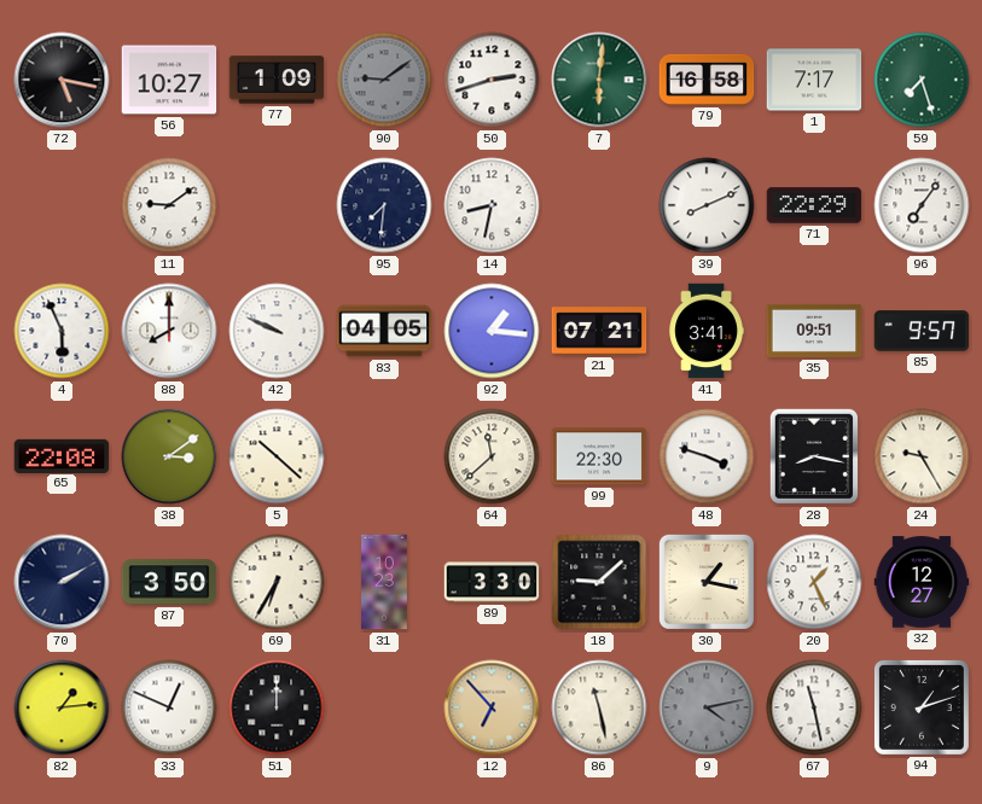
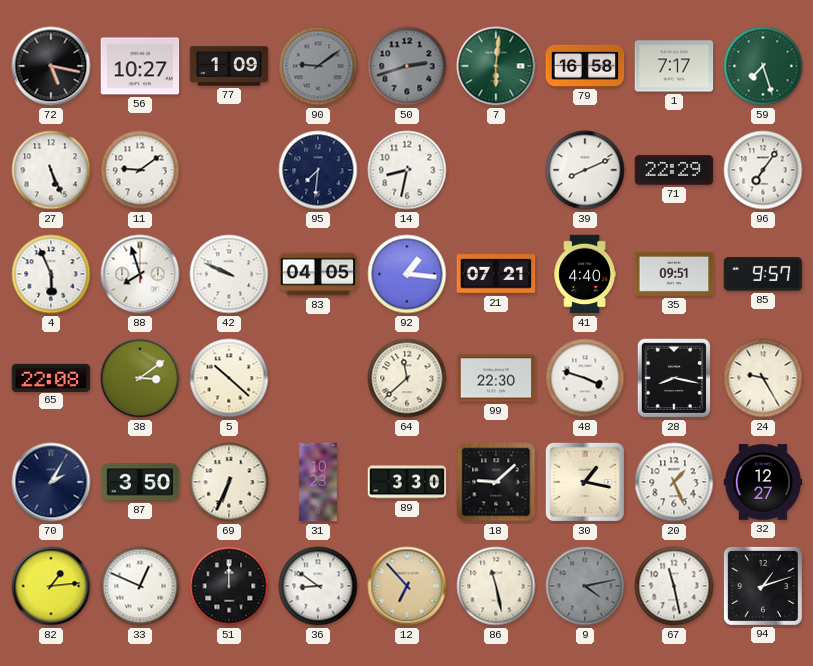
50 dial: white -> grey
27: none -> 5:26
88: 8:00 -> 7:57
41: 3:41 -> 4:40
70: 2:10 -> 2:05
69: 6:35 -> 6:34
36: none -> 8:51
